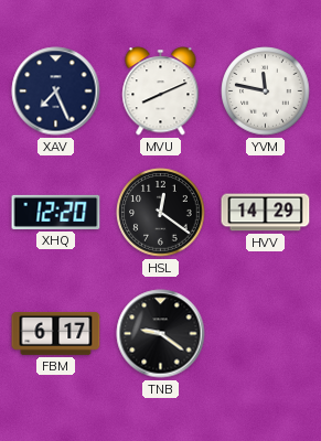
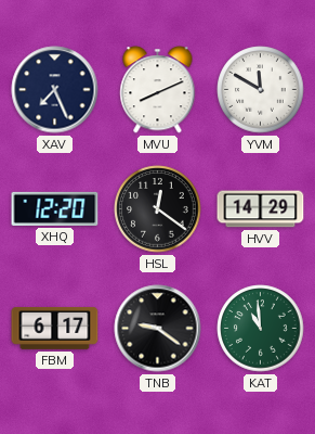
YVM: 11:47 -> 11:50
KAT: none -> 10:59
